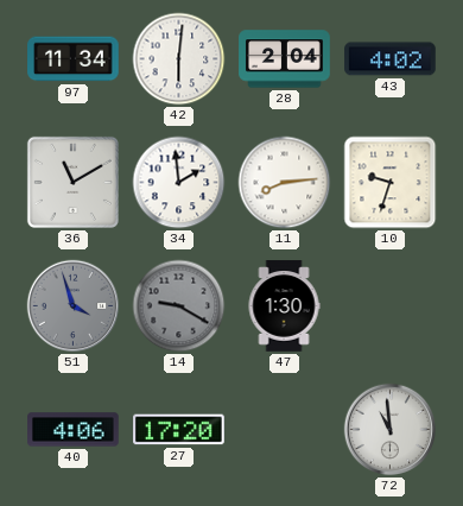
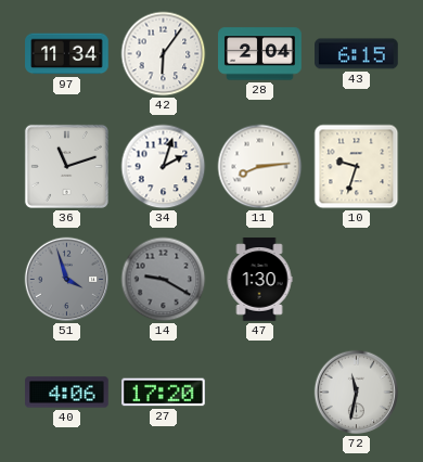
42: 6:01 -> 6:06
43: 4:02 -> 6:15
36: 11:10 -> 11:12
34: 1:59 -> 2:03
72: 10:59 -> 11:32
